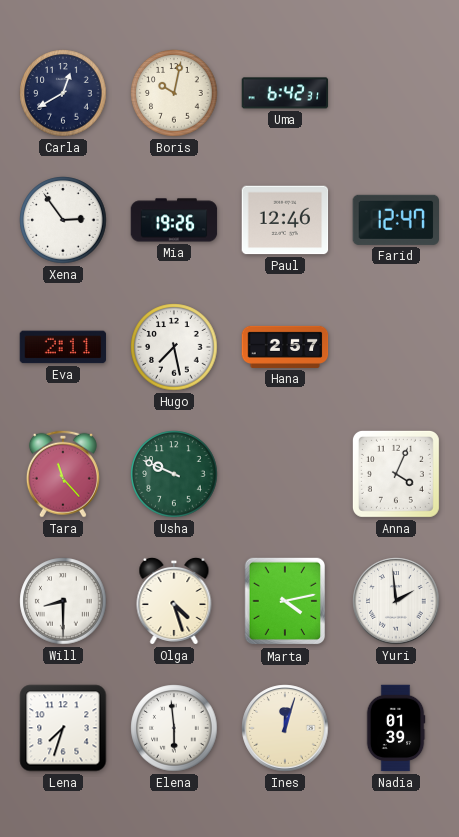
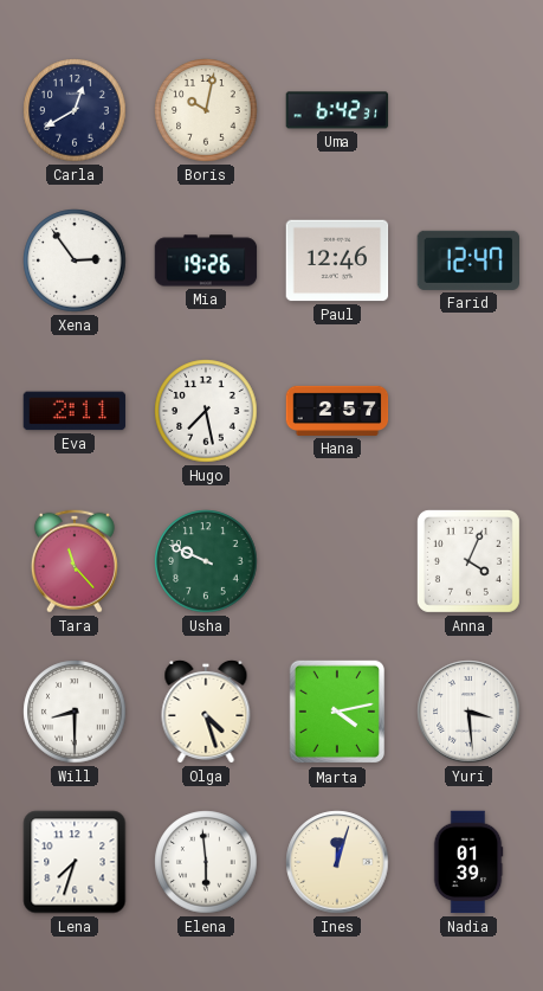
Yuri: 1:59 -> 3:29
